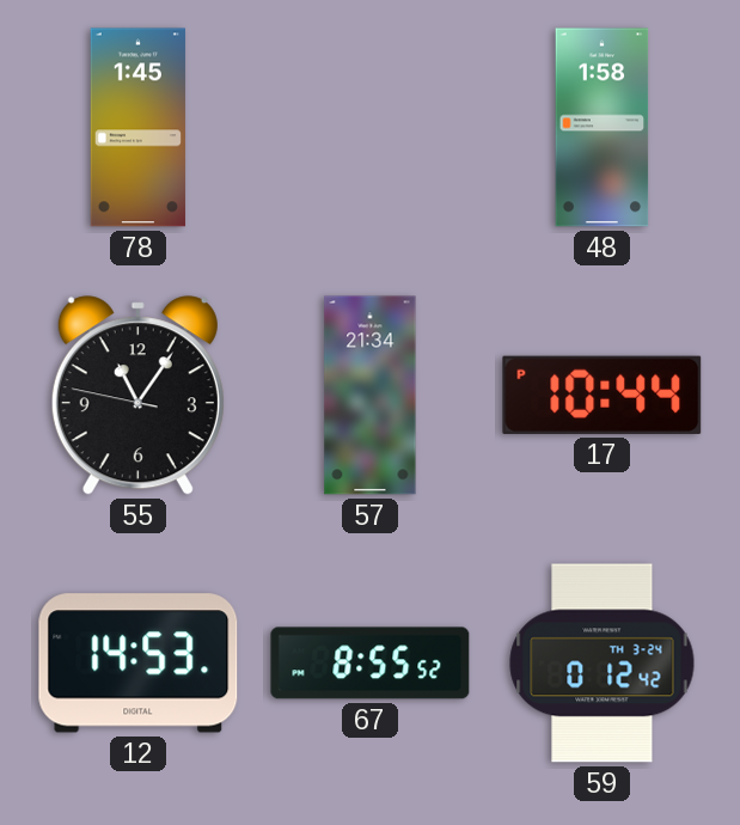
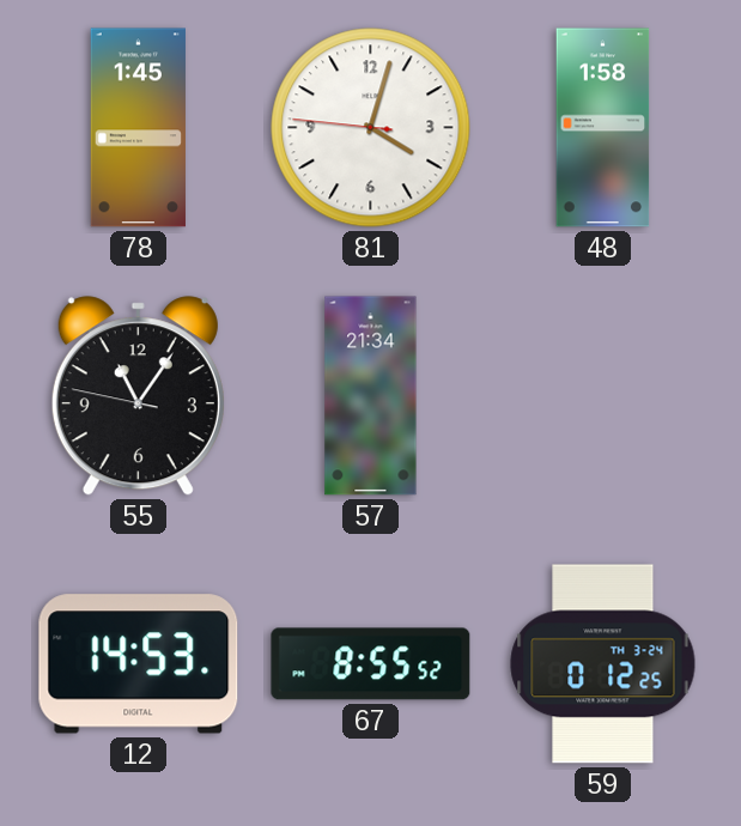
81: none -> 4:02
17: 10:44 -> none
59: 0:12:42 -> 0:12:25
